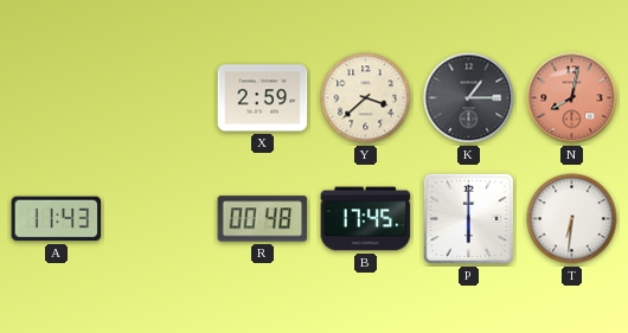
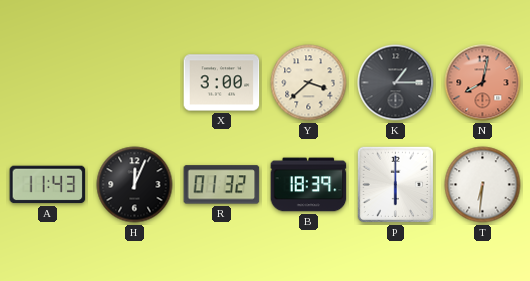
X: 2:59 -> 3:00
H: none -> 12:04
R: 00:48 -> 01:32
B: 17:45 -> 18:39
